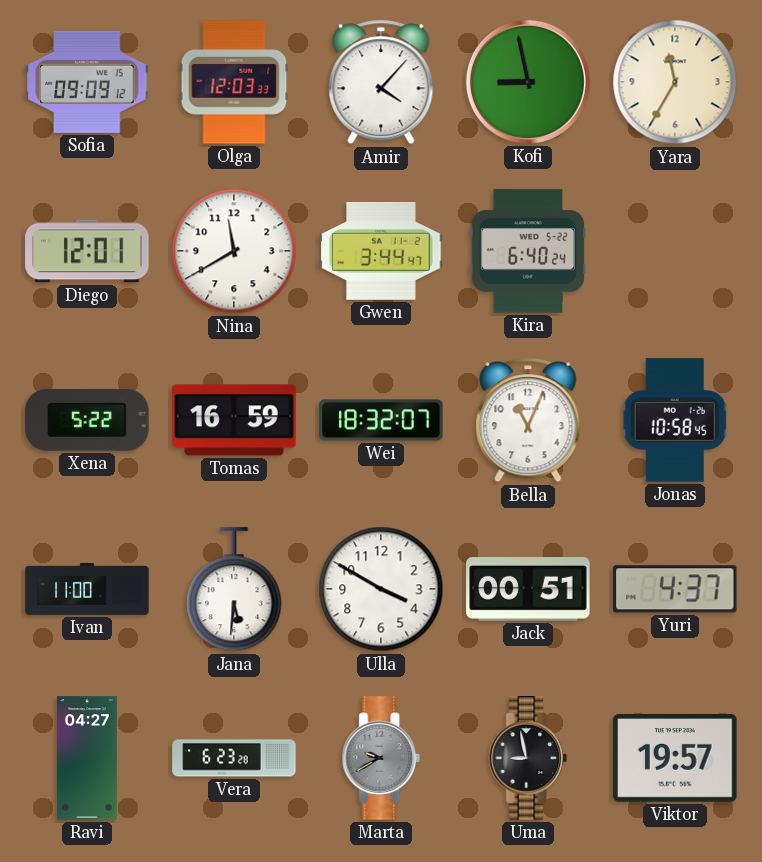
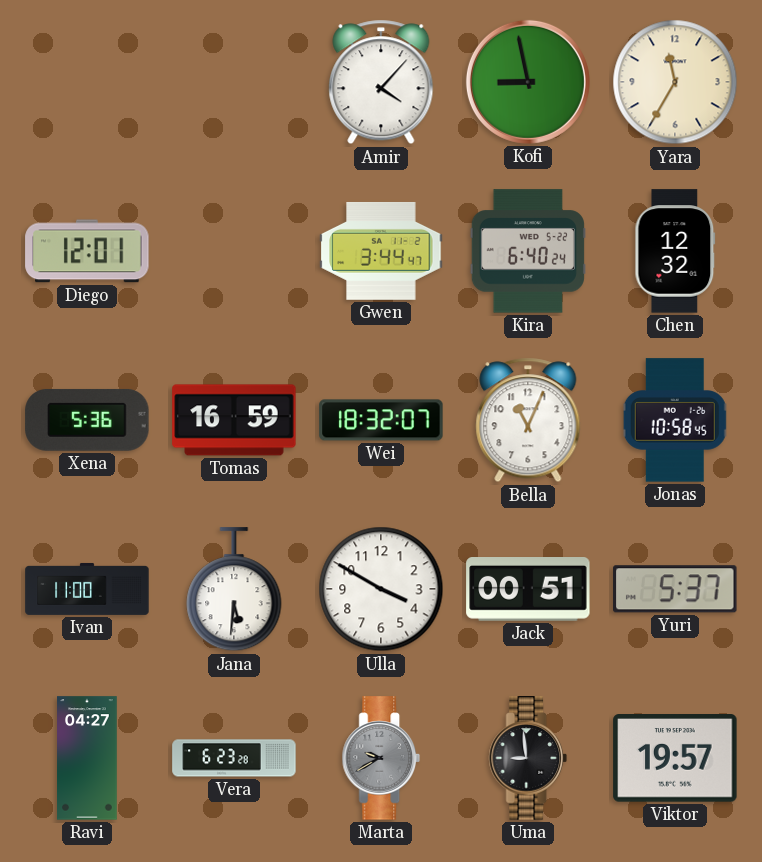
Sofia: 09:09 -> none
Olga: 12:03 -> none
Nina: 11:40 -> none
Chen: none -> 12:32
Xena: 5:22 -> 5:36
Yuri: 4:37 -> 5:37
Uma: 8:58 -> 8:59
